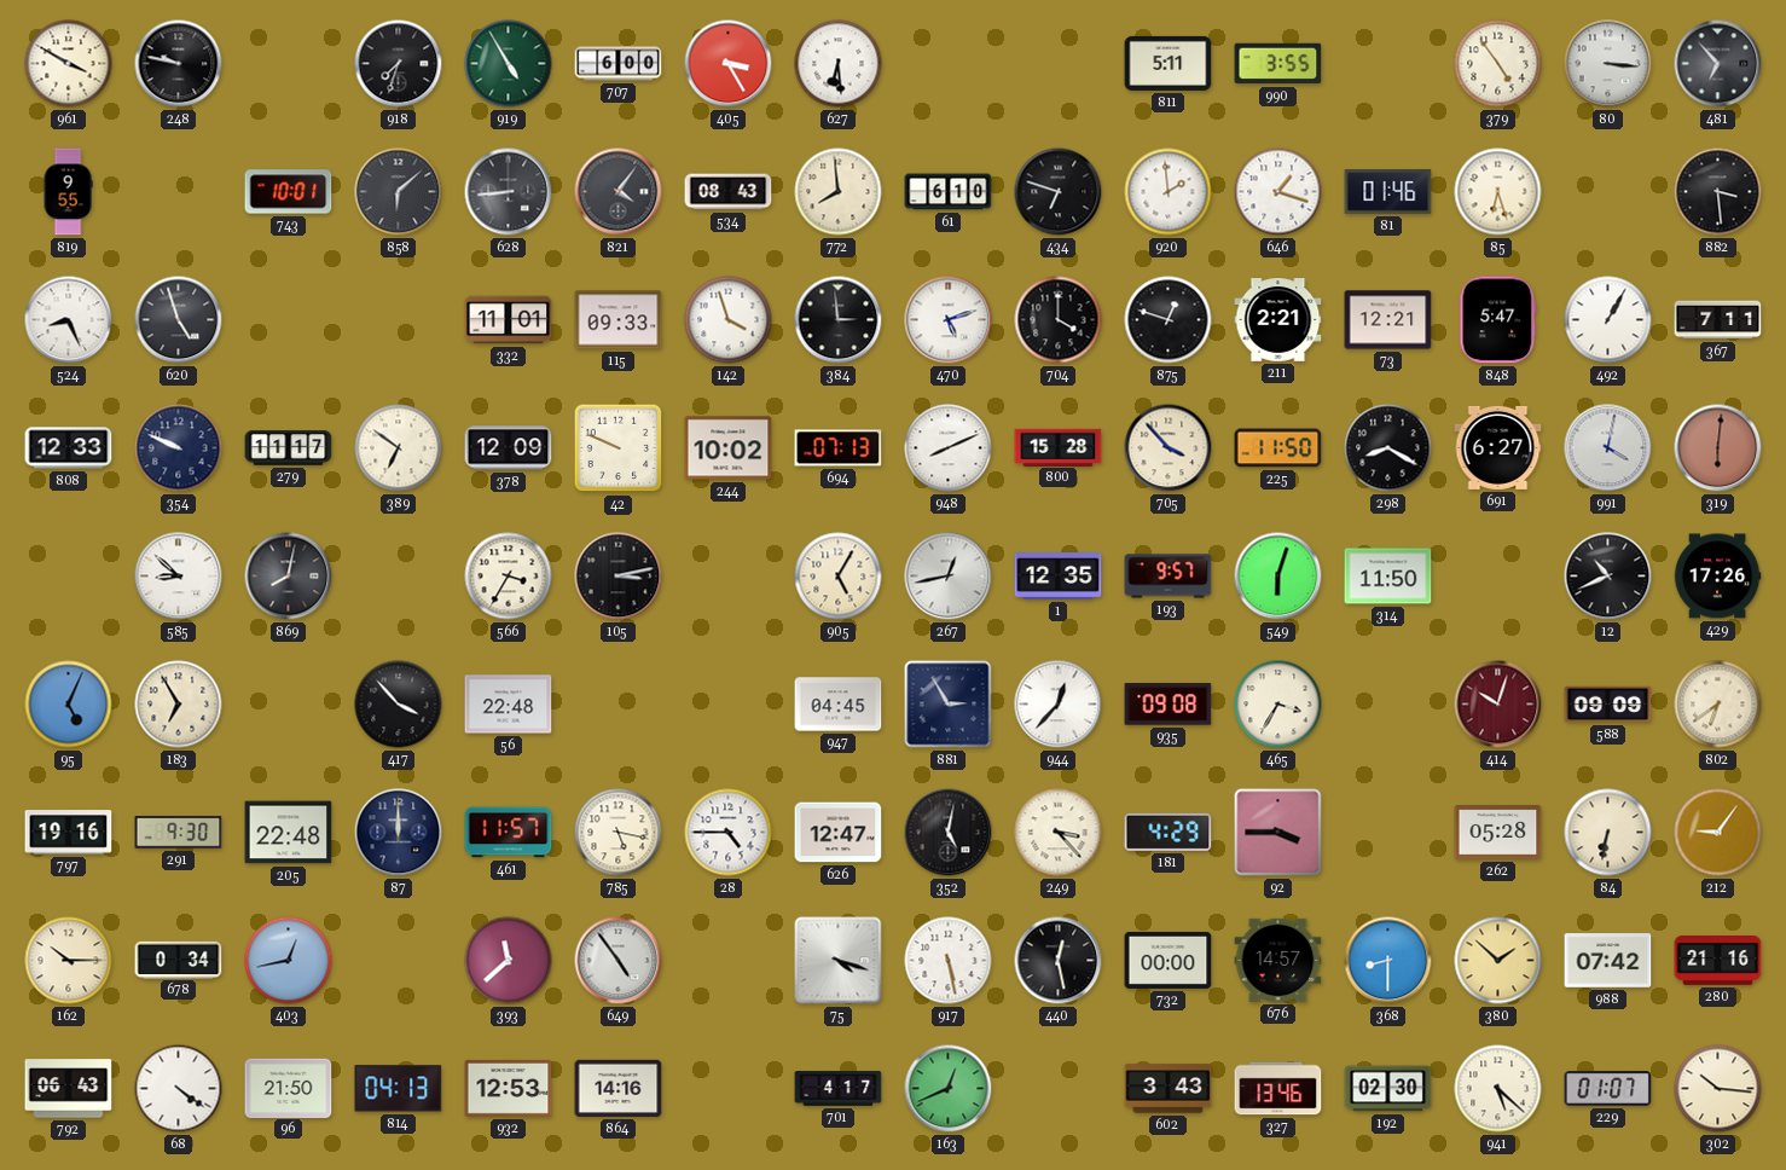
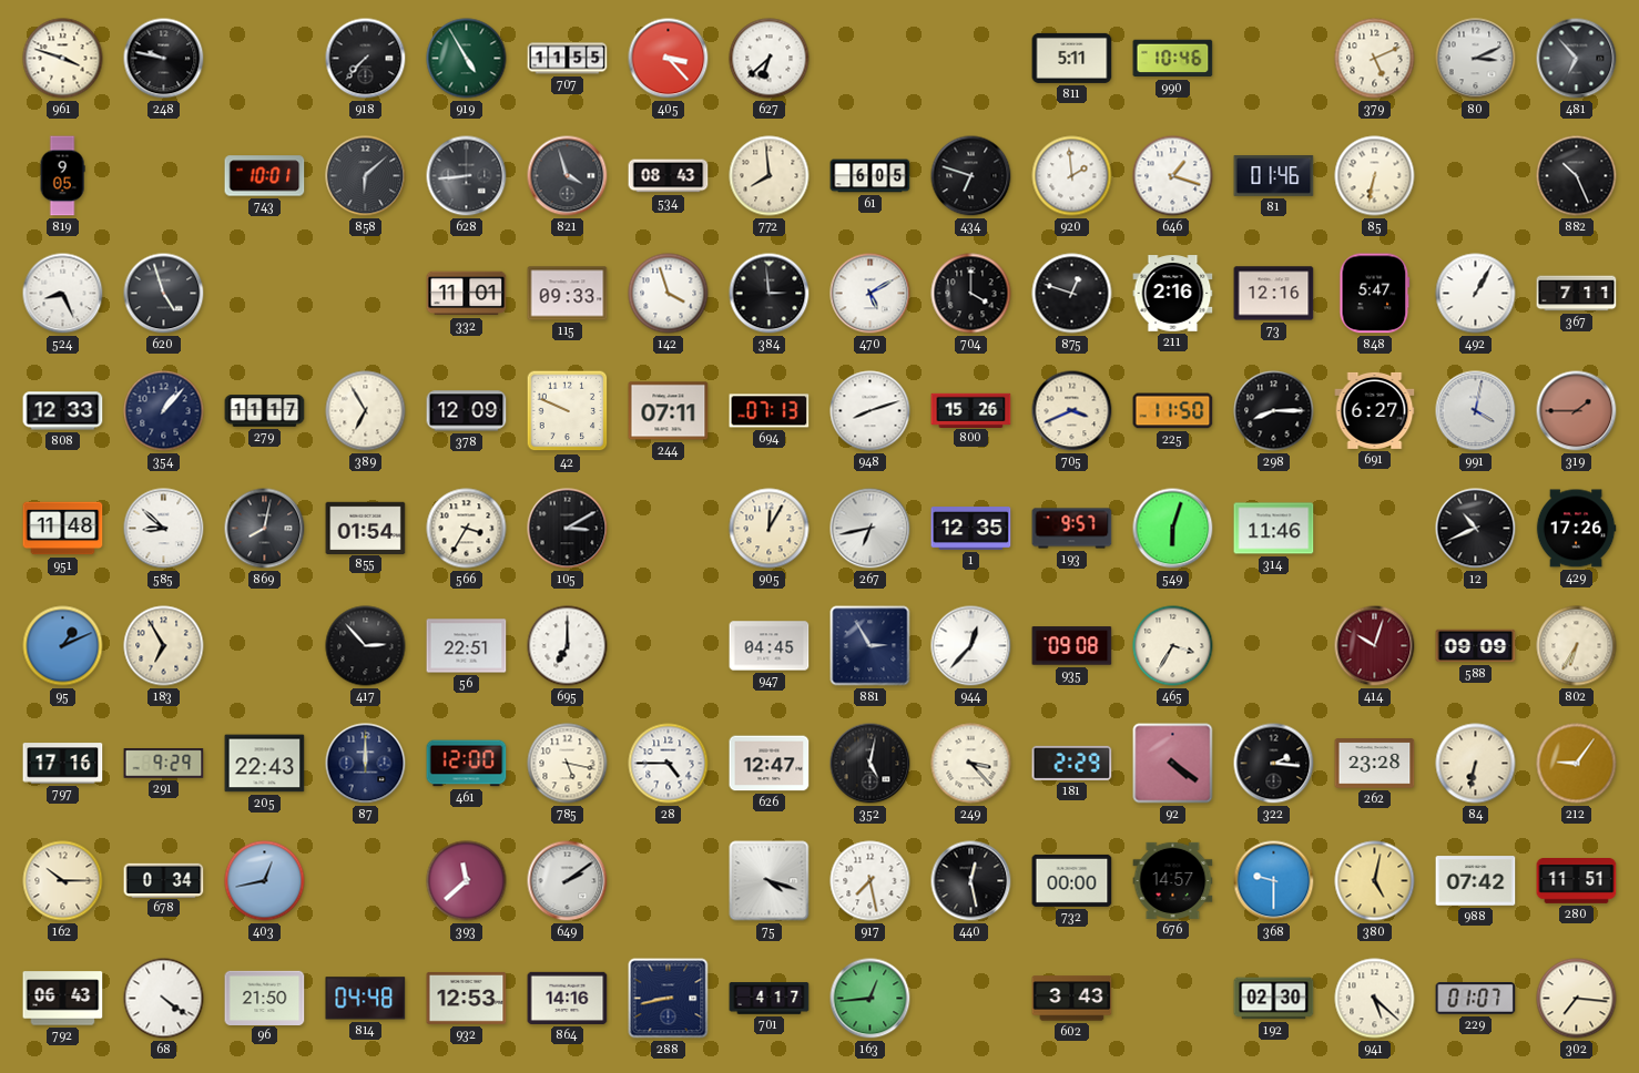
961: 3:50 -> 3:48
918: 7:33 -> 7:37
707: 6:00 -> 11:55
405: 3:25 -> 3:23
627: 6:29 -> 6:38
990: 3:55 -> 10:46
379: 4:54 -> 5:11
80: 3:16 -> 3:11
819: 9:55 -> 9:05
821: 4:06 -> 3:57
61: 6:10 -> 6:05
85: 6:27 -> 6:32
882: 3:29 -> 10:26
470: 5:12 -> 5:10
211: 2:21 -> 2:16
73: 12:21 -> 12:16
354: 9:49 -> 1:07
389: 6:51 -> 6:55
244: 10:02 -> 07:11
948: 8:11 -> 8:12
800: 15:28 -> 15:26
705: 3:53 -> 3:41
298: 8:20 -> 8:15
319: 6:01 -> 1:45
951: none -> 11:48
855: none -> 01:54
105: 3:13 -> 3:10
905: 5:05 -> 12:05
267: 12:43 -> 6:43
314: 11:50 -> 11:46
95: 5:04 -> 1:11
417: 3:53 -> 2:53
56: 22:48 -> 22:51
695: none -> 7:00
802: 6:39 -> 6:35
797: 19:16 -> 17:16
291: 9:30 -> 9:29
205: 22:48 -> 22:43
461: 11:57 -> 12:00
181: 4:29 -> 2:29
92: 3:45 -> 4:21
322: none -> 2:16
262: 05:28 -> 23:28
649: 4:54 -> 2:09
917: 5:28 -> 7:28
368: 8:30 -> 9:30
380: 1:52 -> 5:02
280: 21:16 -> 11:51
814: 04:13 -> 04:48
288: none -> 8:43
163: 12:41 -> 12:44
327: 13:46 -> none
302: 10:16 -> 7:16
